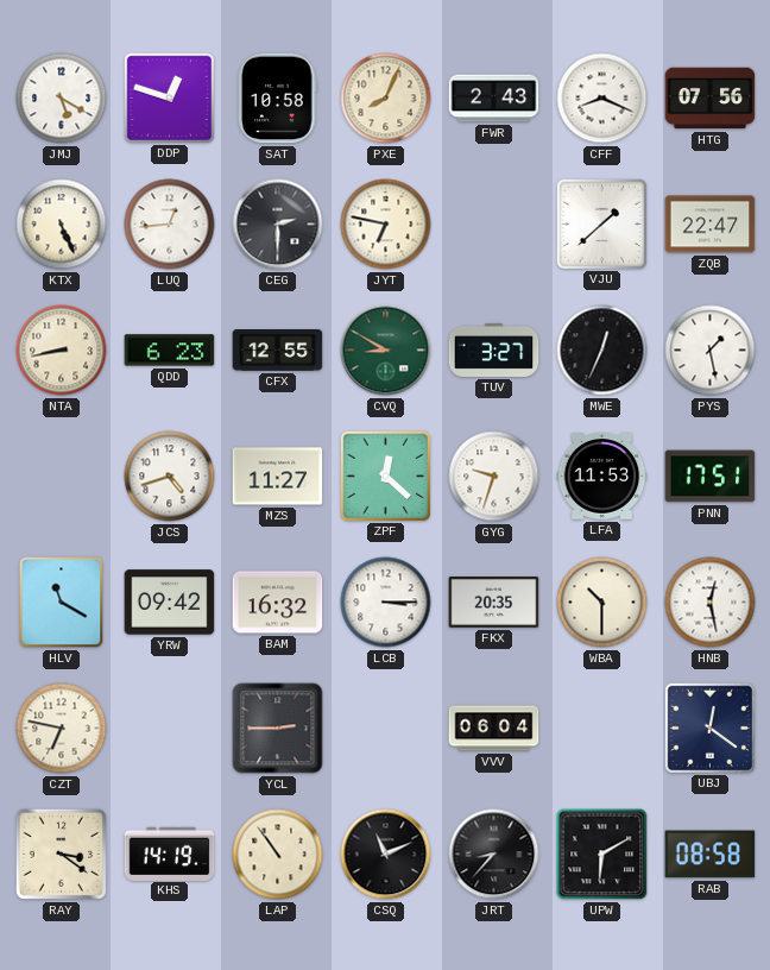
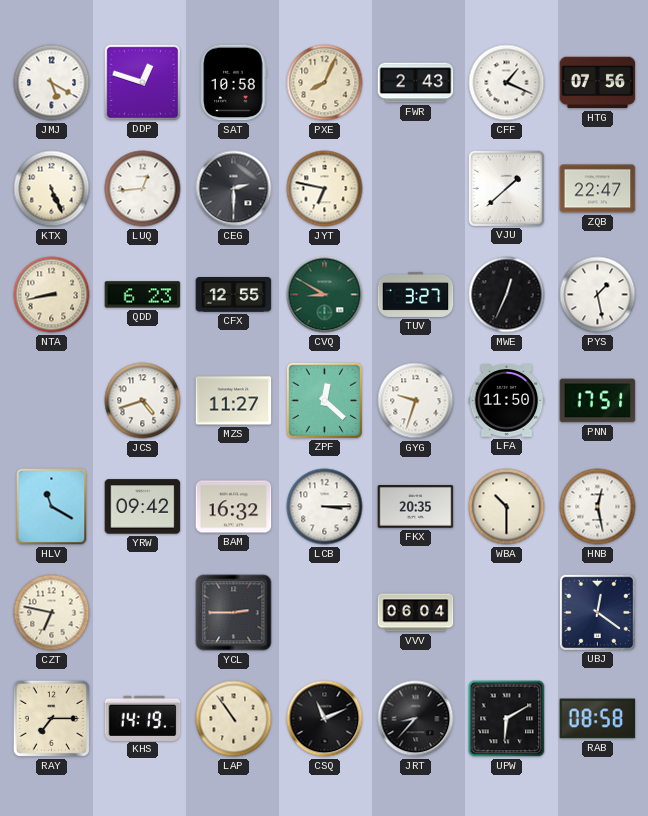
CFF: 8:19 -> 1:19
LFA: 11:53 -> 11:50
RAY: 3:21 -> 7:15
